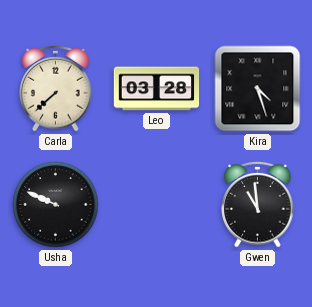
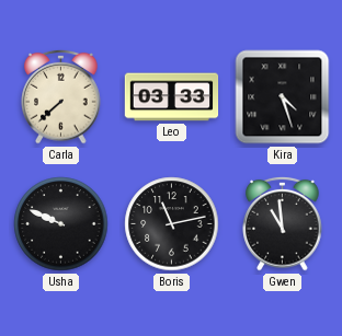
Leo: 03:28 -> 03:33
Boris: none -> 11:13
